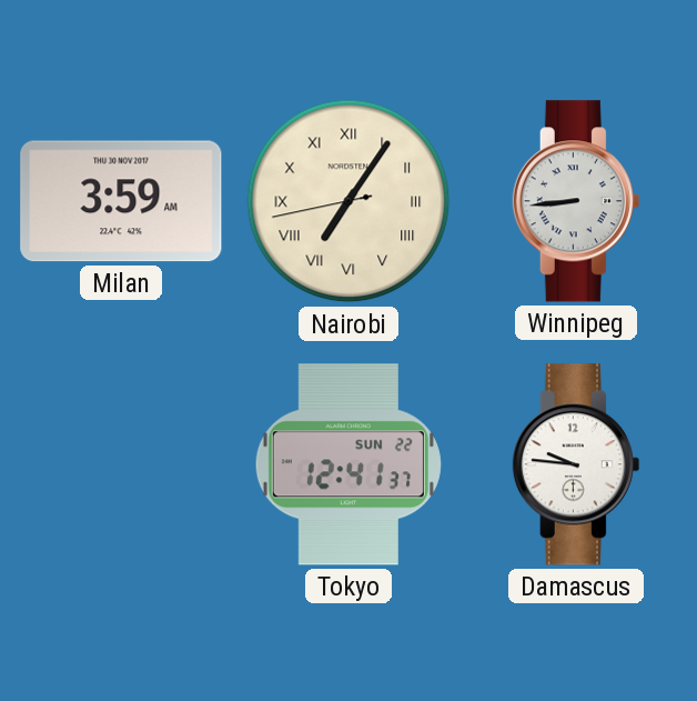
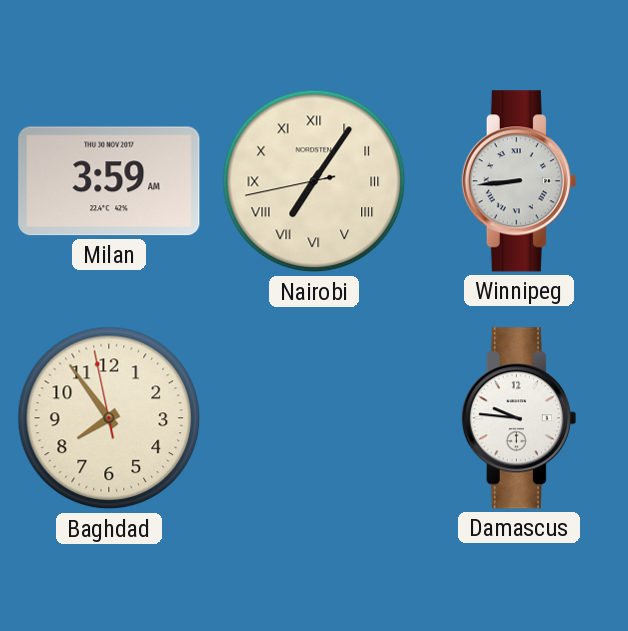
Baghdad: none -> 7:53
Tokyo: 12:41 -> none
